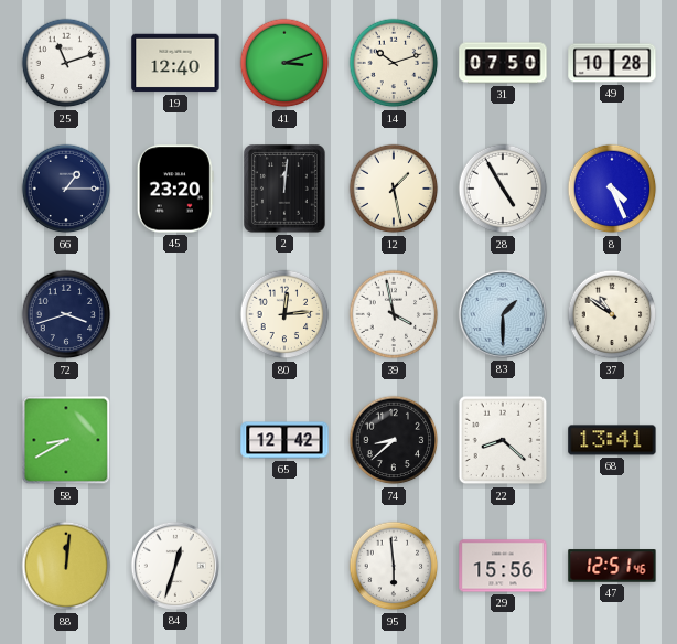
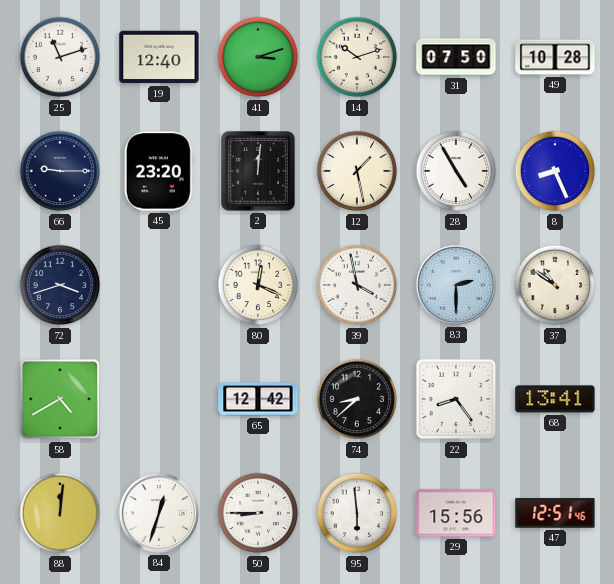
66: 1:15 -> 9:15
8: 4:26 -> 8:26
80: 12:14 -> 12:19
83: 1:30 -> 2:30
58: 8:40 -> 4:40
22: 8:22 -> 8:24
50: none -> 8:45
